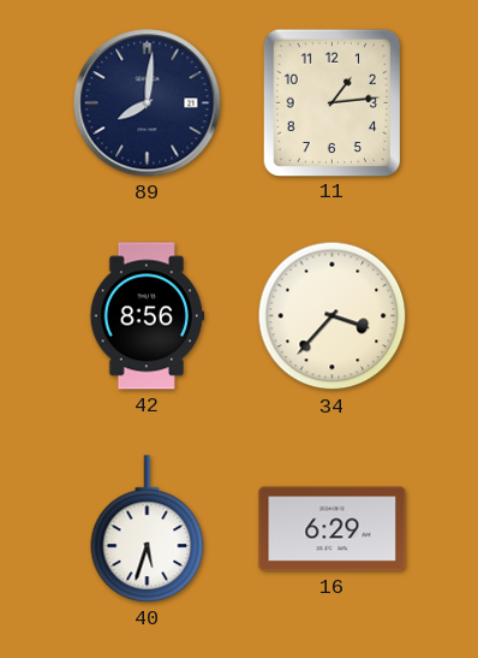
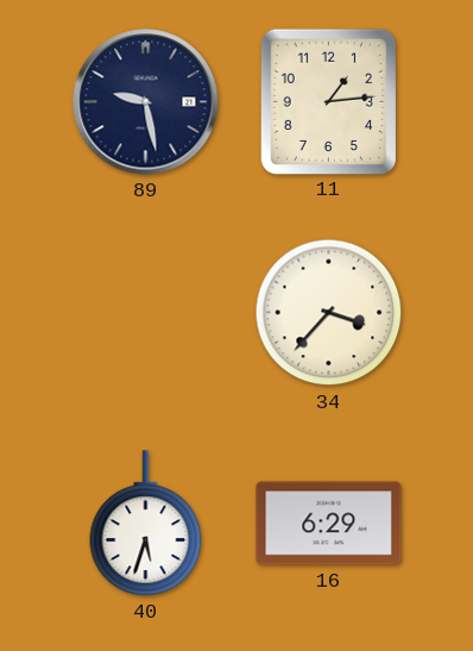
89: 8:01 -> 9:28
42: 8:56 -> none
